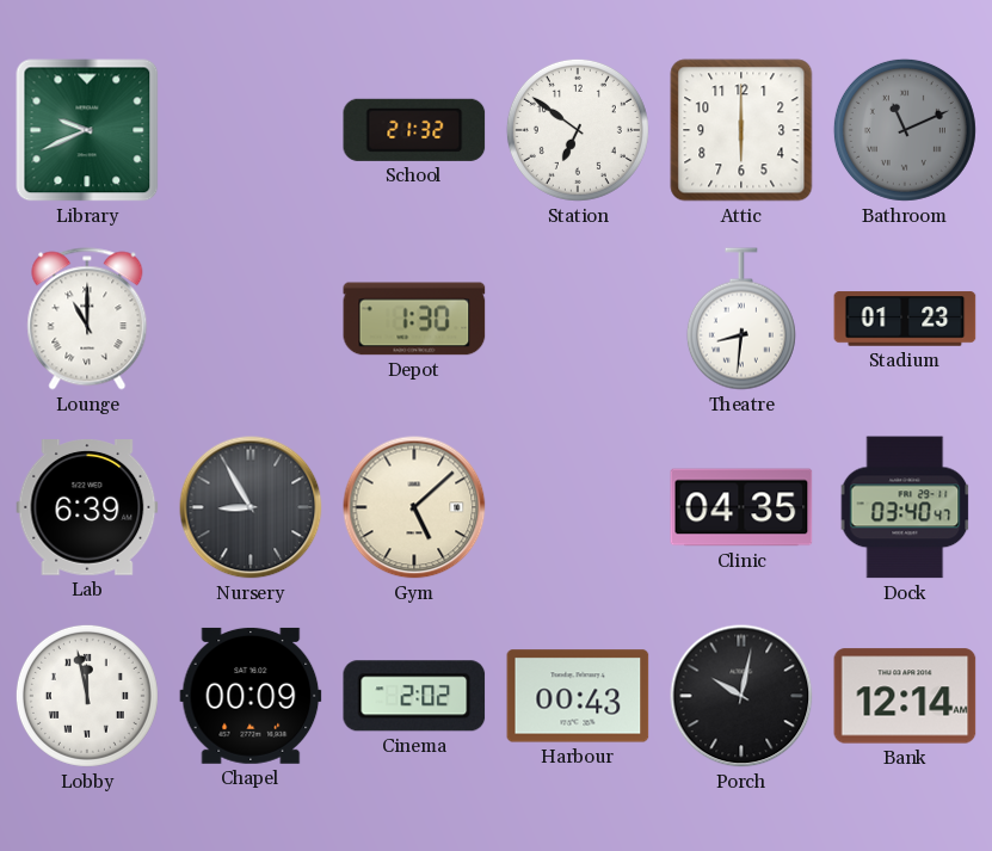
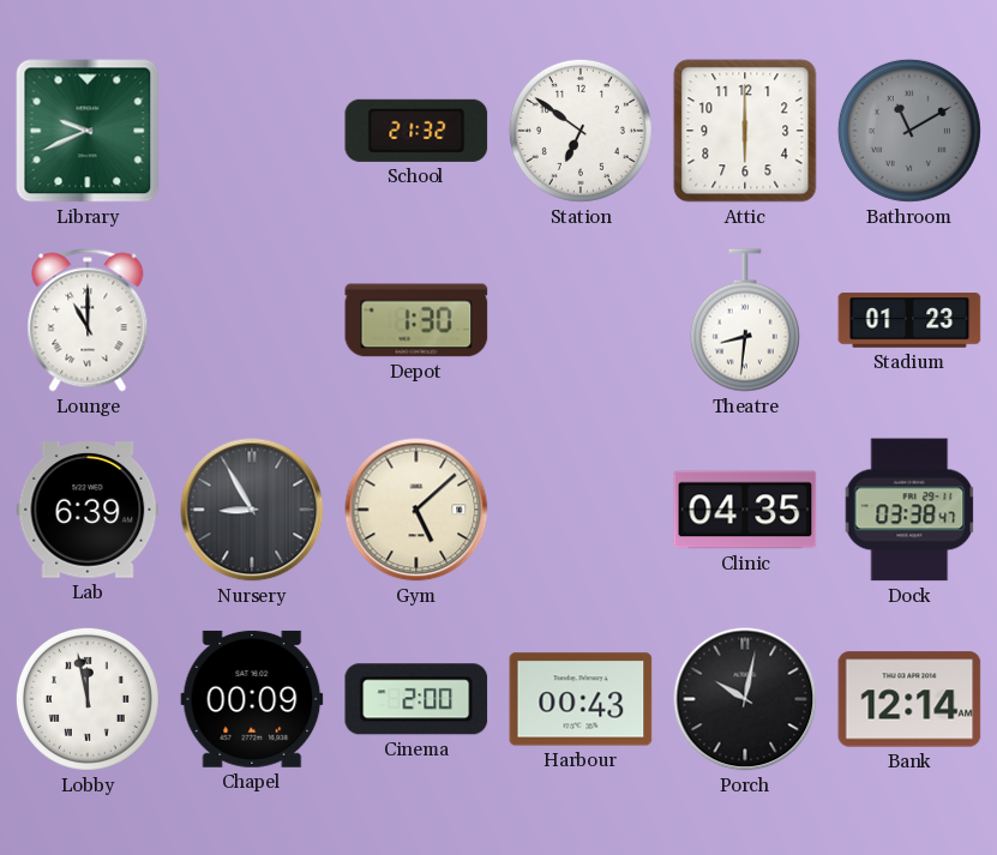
Bathroom: 11:11 -> 11:10
Dock: 03:40 -> 03:38
Cinema: 2:02 -> 2:00
